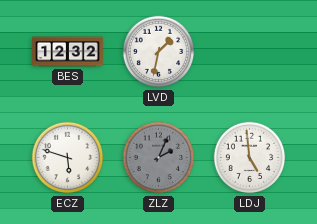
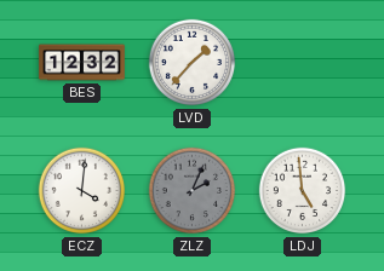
LVD: 1:32 -> 1:37
ECZ: 5:48 -> 4:01
